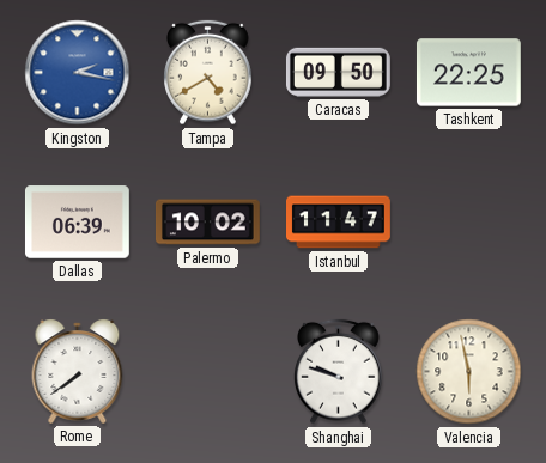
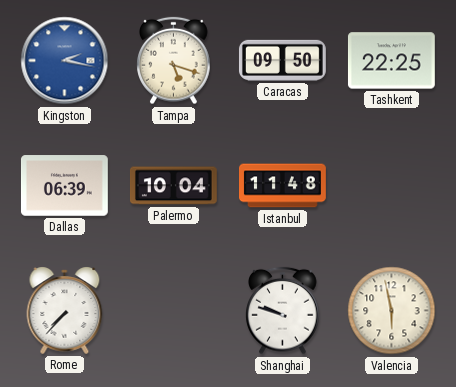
Tampa: 4:40 -> 5:18
Palermo: 10:02 -> 10:04
Istanbul: 11:47 -> 11:48
Rome: 7:39 -> 7:37
